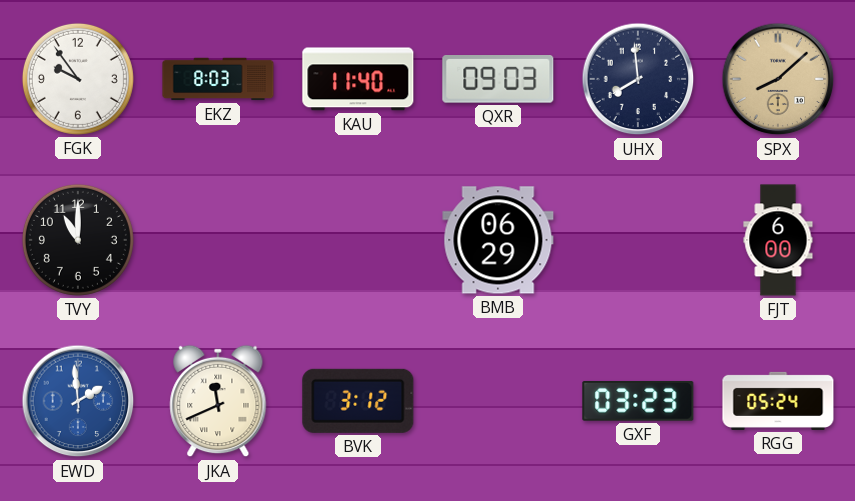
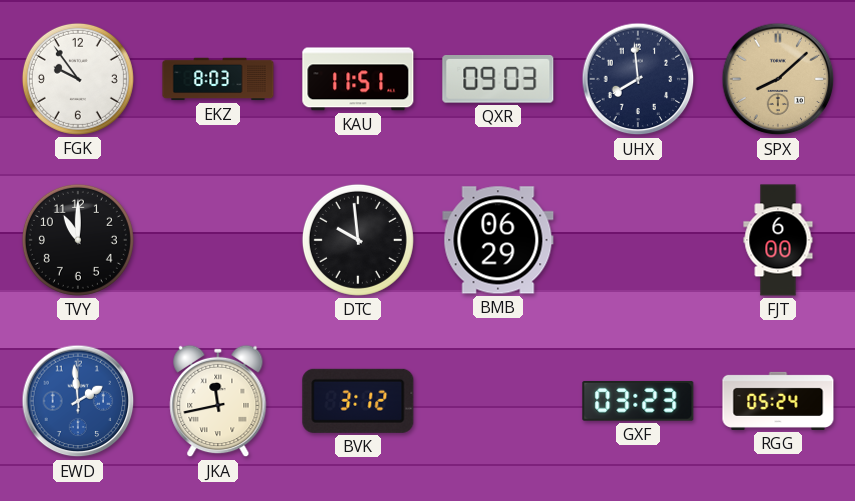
KAU: 11:40 -> 11:51
DTC: none -> 9:59
JKA: 11:41 -> 11:43
